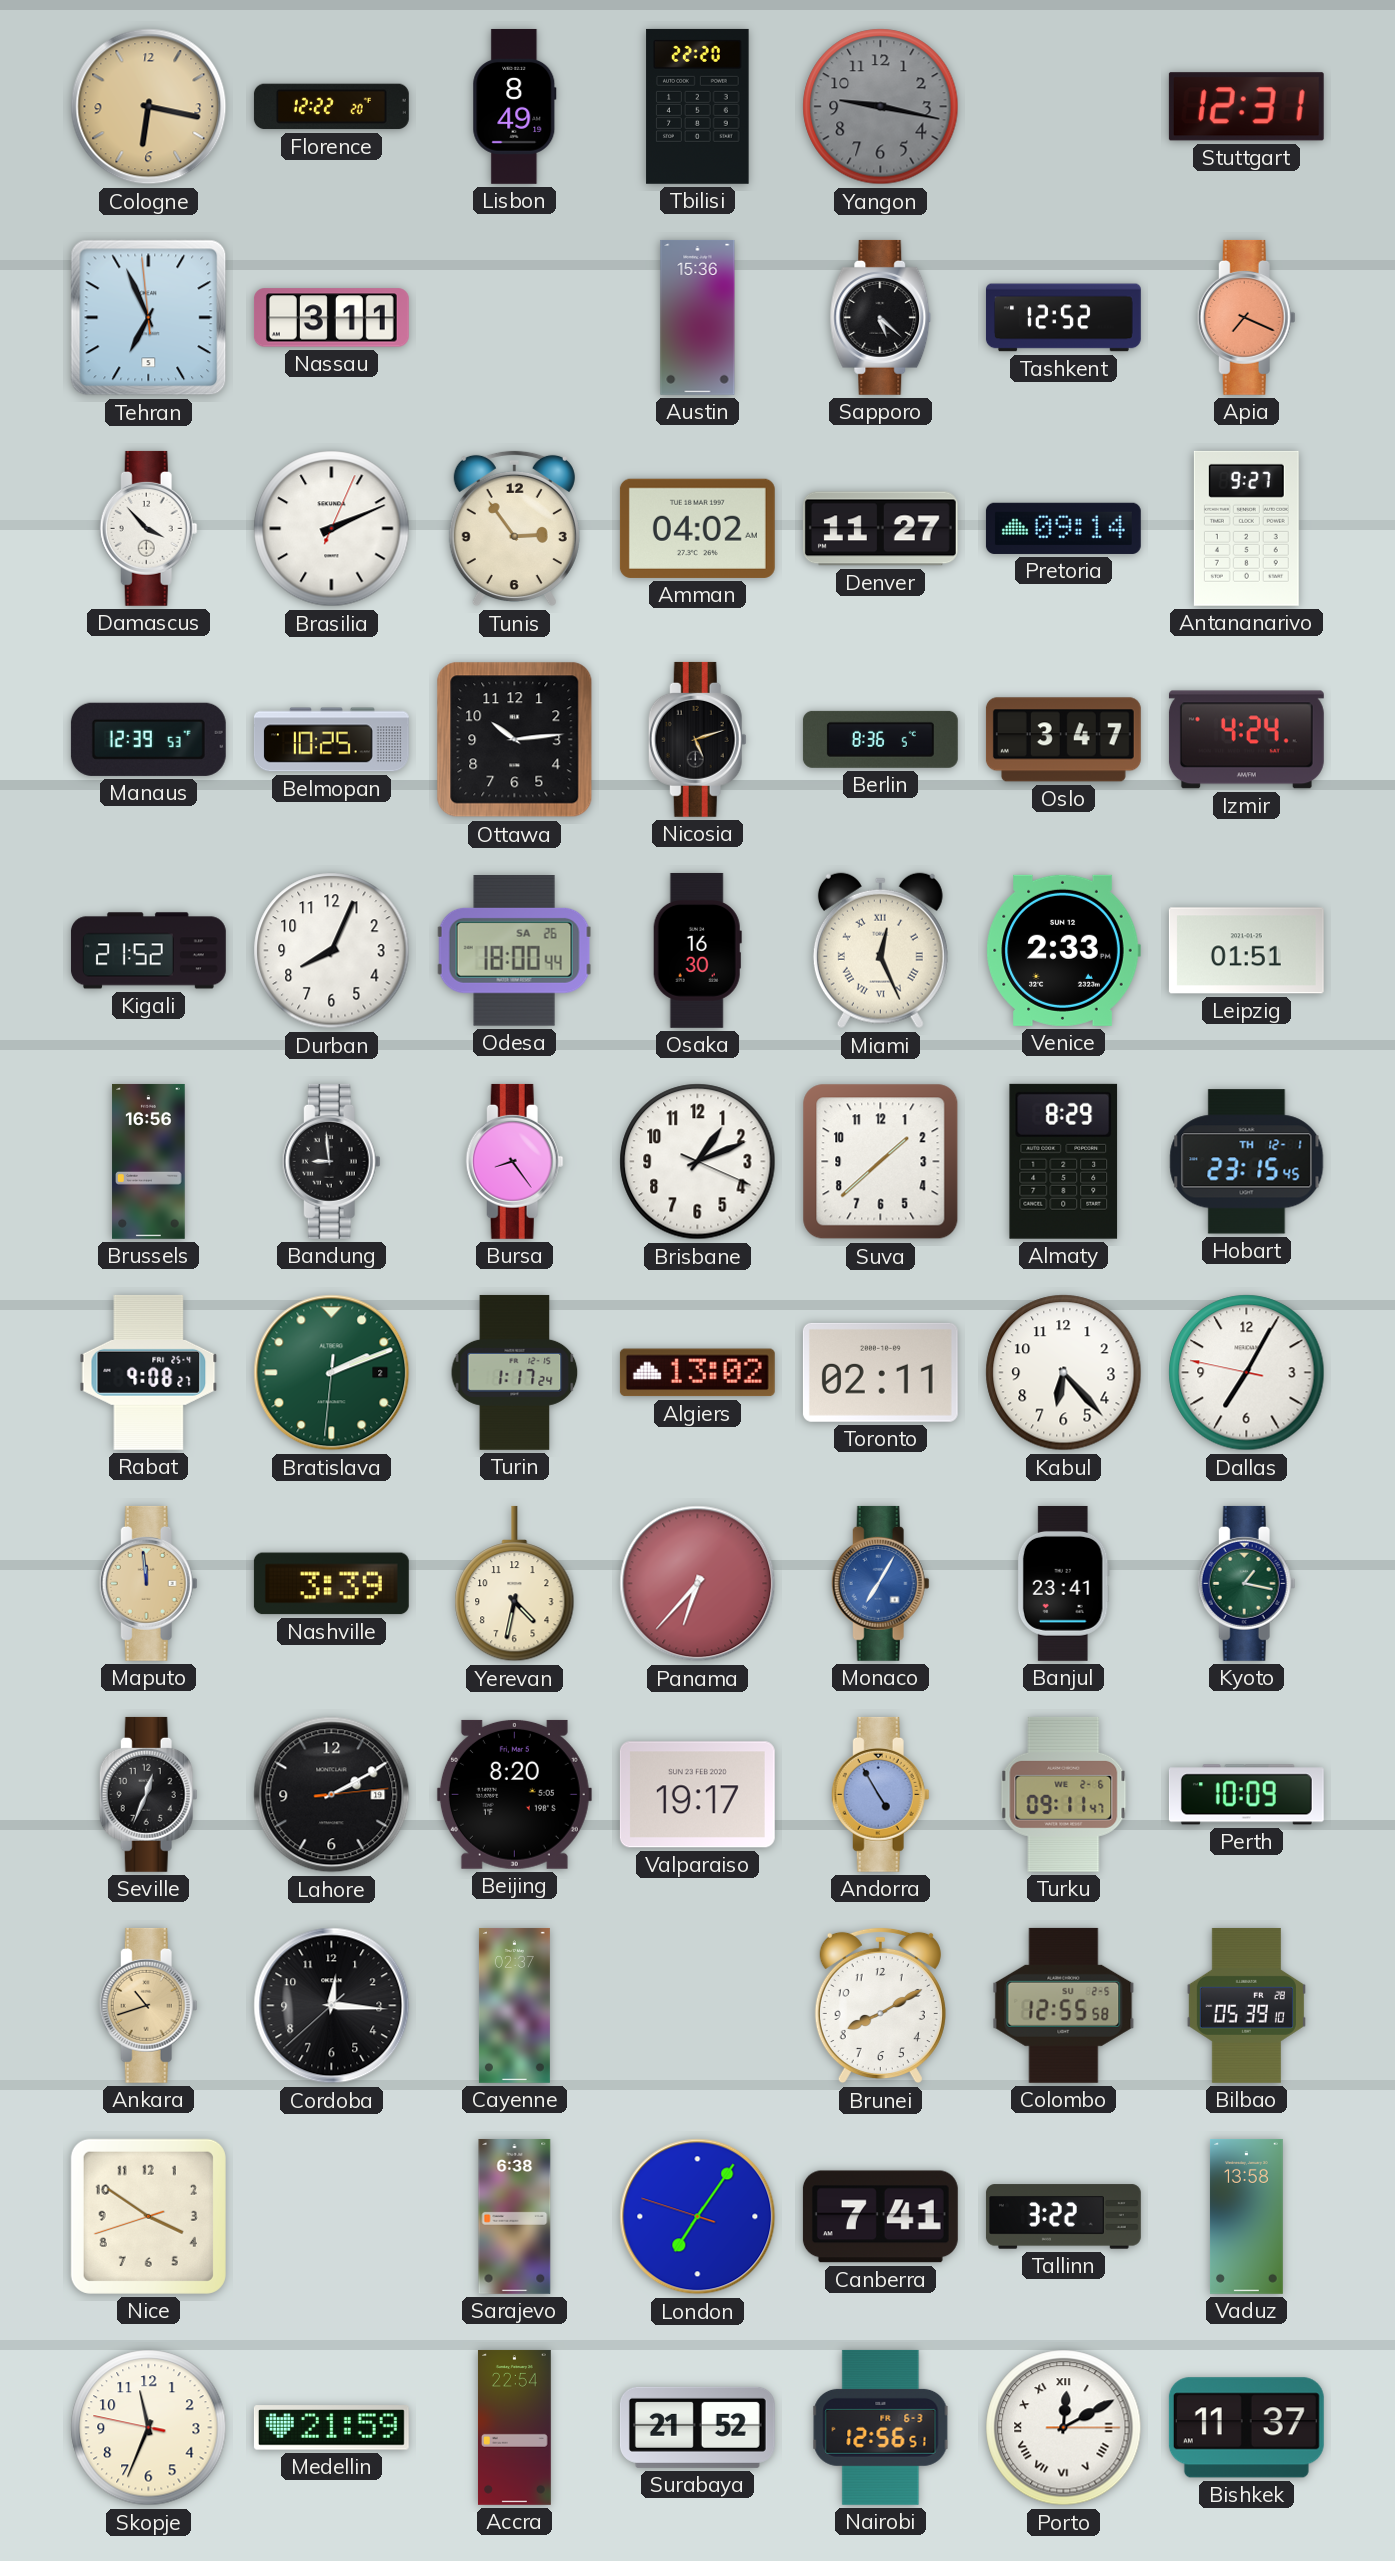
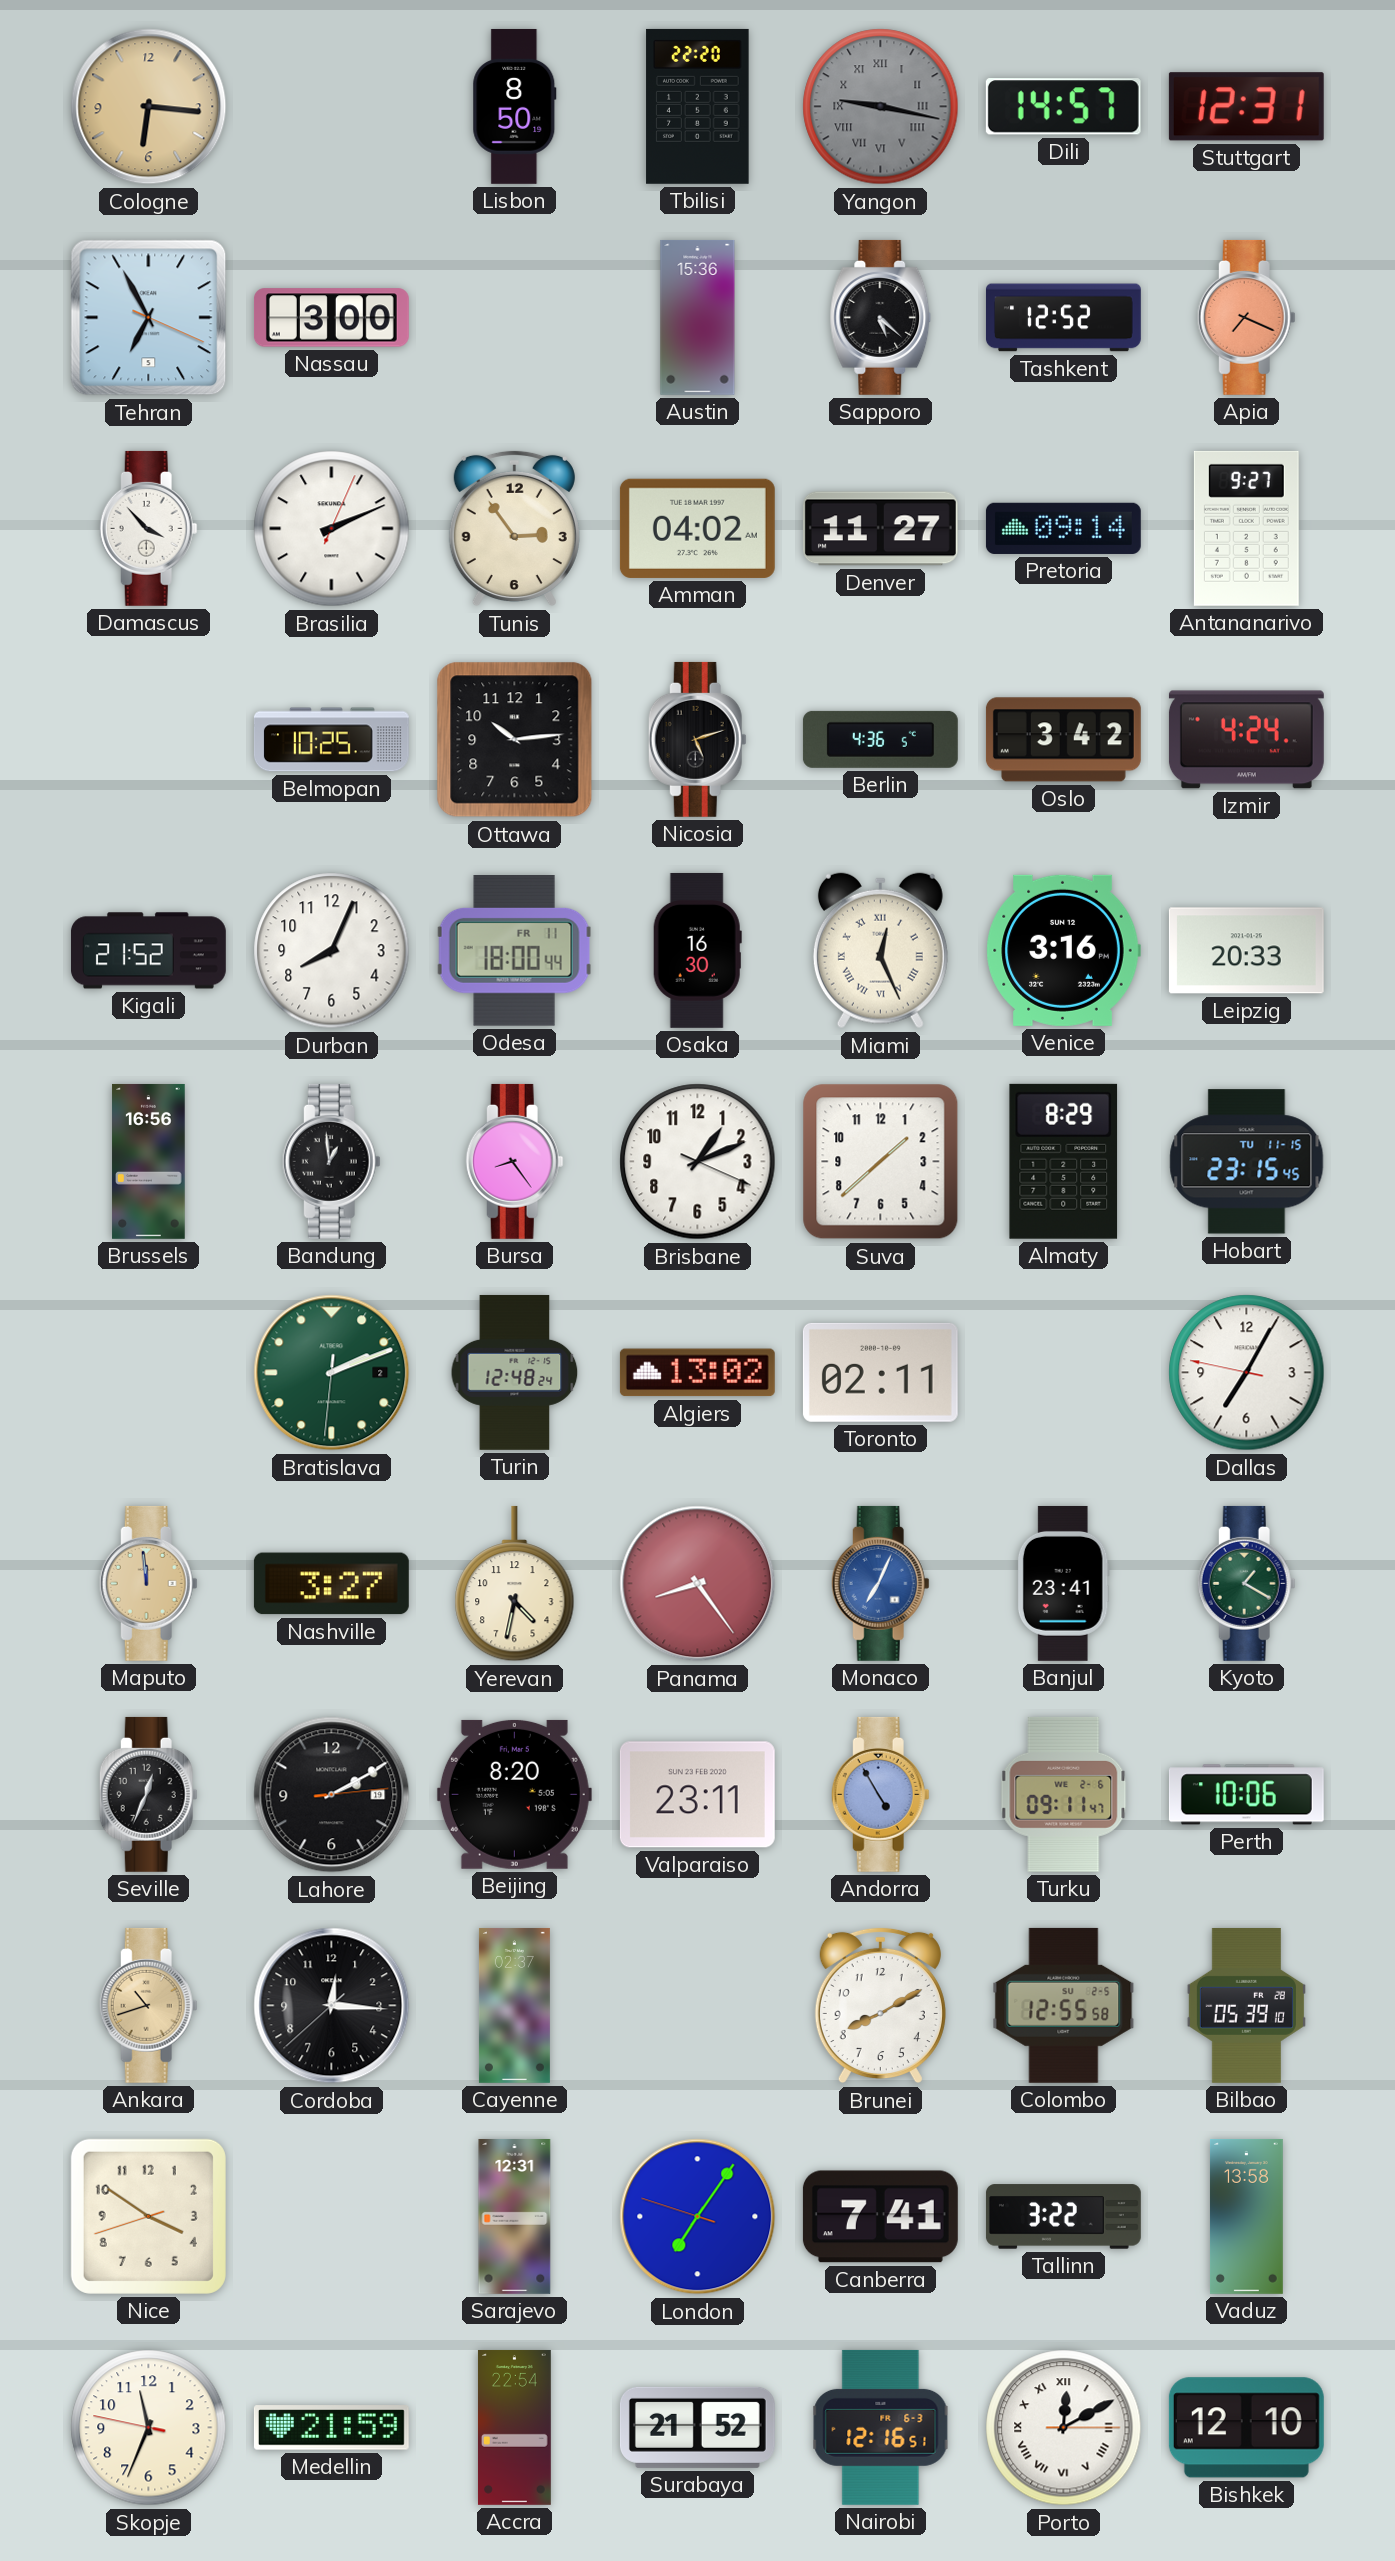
Cologne: 6:17 -> 6:16
Florence: 12:22 -> none
Lisbon: 8:49 -> 8:50
Yangon numerals: Arabic -> Roman
Dili: none -> 14:57
Tehran: 6:55:59 -> 6:55:19
Nassau: 3:11 -> 3:00
Manaus: 12:39 -> none
Berlin: 8:36 -> 4:36
Oslo: 3:47 -> 3:42
Odesa date: SA 26 -> FR 11
Venice: 2:33 -> 3:16
Leipzig: 01:51 -> 20:33
Bandung: 8:59 -> 12:59
Hobart date: TH 12-1 -> TU 11-15
Rabat: 9:08 -> none
Turin: 1:17 -> 12:48
Kabul: 6:23 -> none
Nashville: 3:39 -> 3:27
Panama: 6:37 -> 8:24
Monaco: 7:05 -> 7:04
Kyoto: 1:17 -> 1:20
Valparaiso: 19:17 -> 23:11
Perth: 10:09 -> 10:06
Sarajevo: 6:38 -> 12:31
Nairobi: 12:56 -> 12:16
Bishkek: 11:37 -> 12:10
